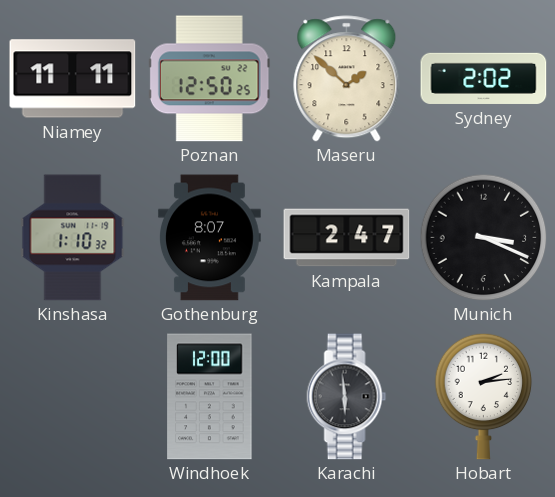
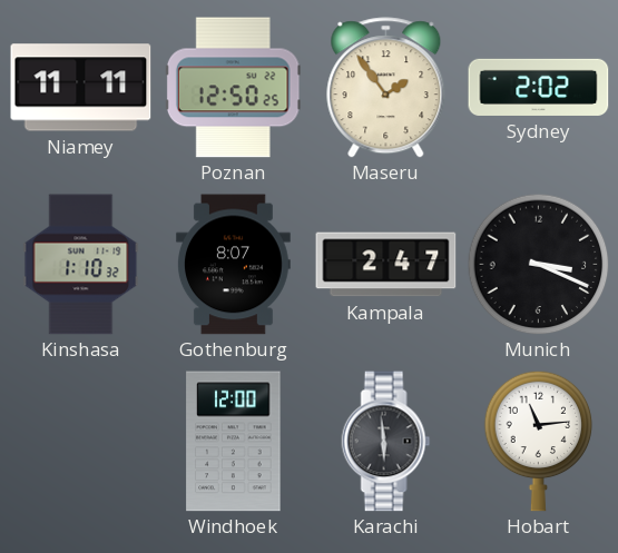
Maseru: 1:52 -> 1:54
Hobart: 2:14 -> 11:14
